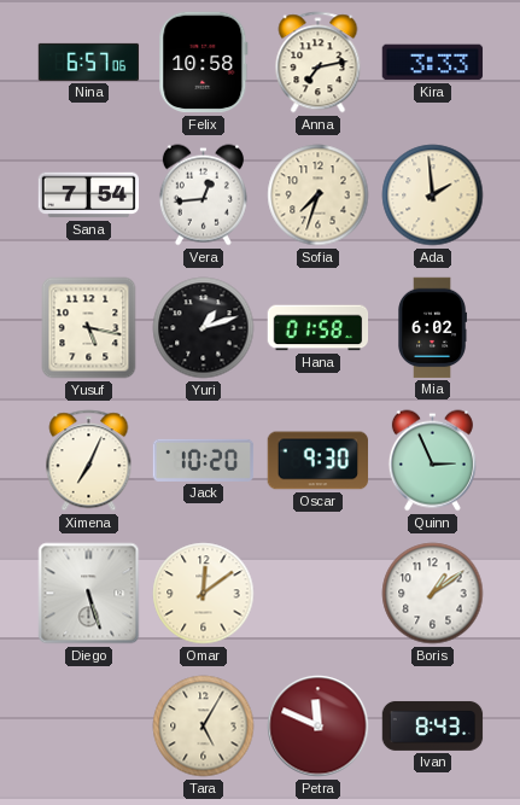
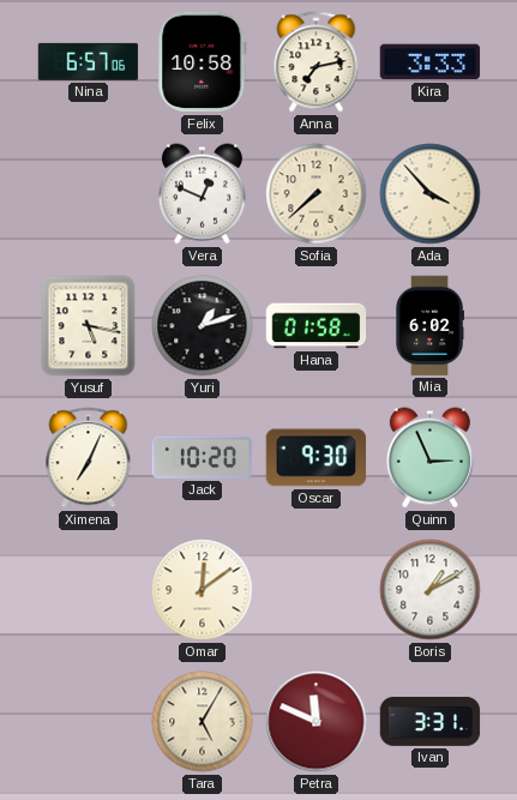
Sana: 7:54 -> none
Vera: 12:44 -> 12:49
Sofia: 7:33 -> 7:38
Ada: 1:59 -> 3:53
Diego: 5:27 -> none
Boris: 1:09 -> 1:10
Ivan: 8:43 -> 3:31
